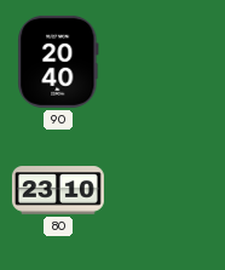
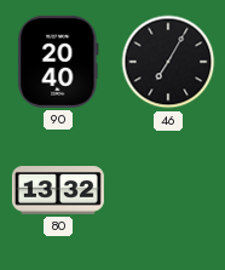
46: none -> 7:05
80: 23:10 -> 13:32
